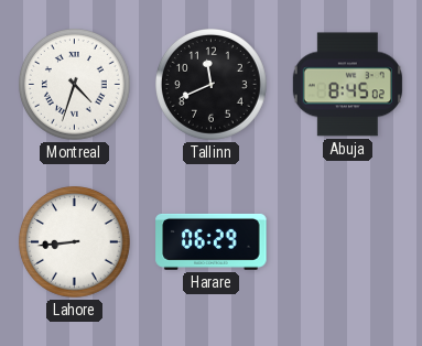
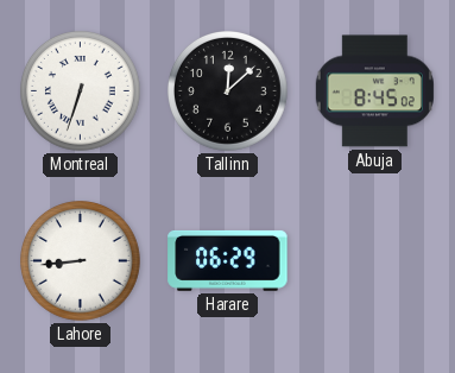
Montreal: 4:33 -> 6:33
Tallinn: 11:41 -> 12:08
